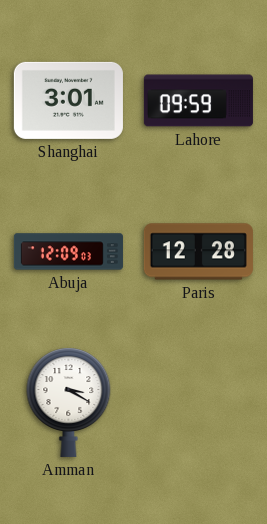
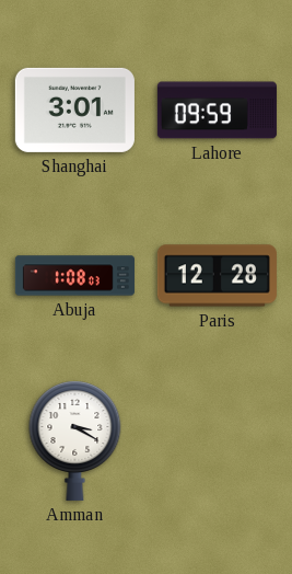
Abuja: 12:09 -> 1:08
